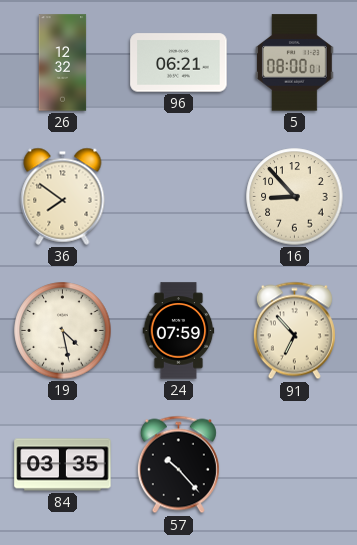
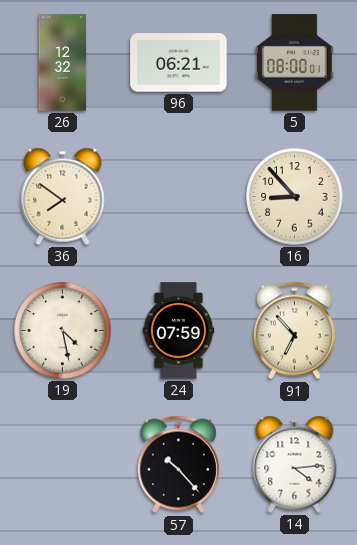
84: 03:35 -> none
14: none -> 4:14
